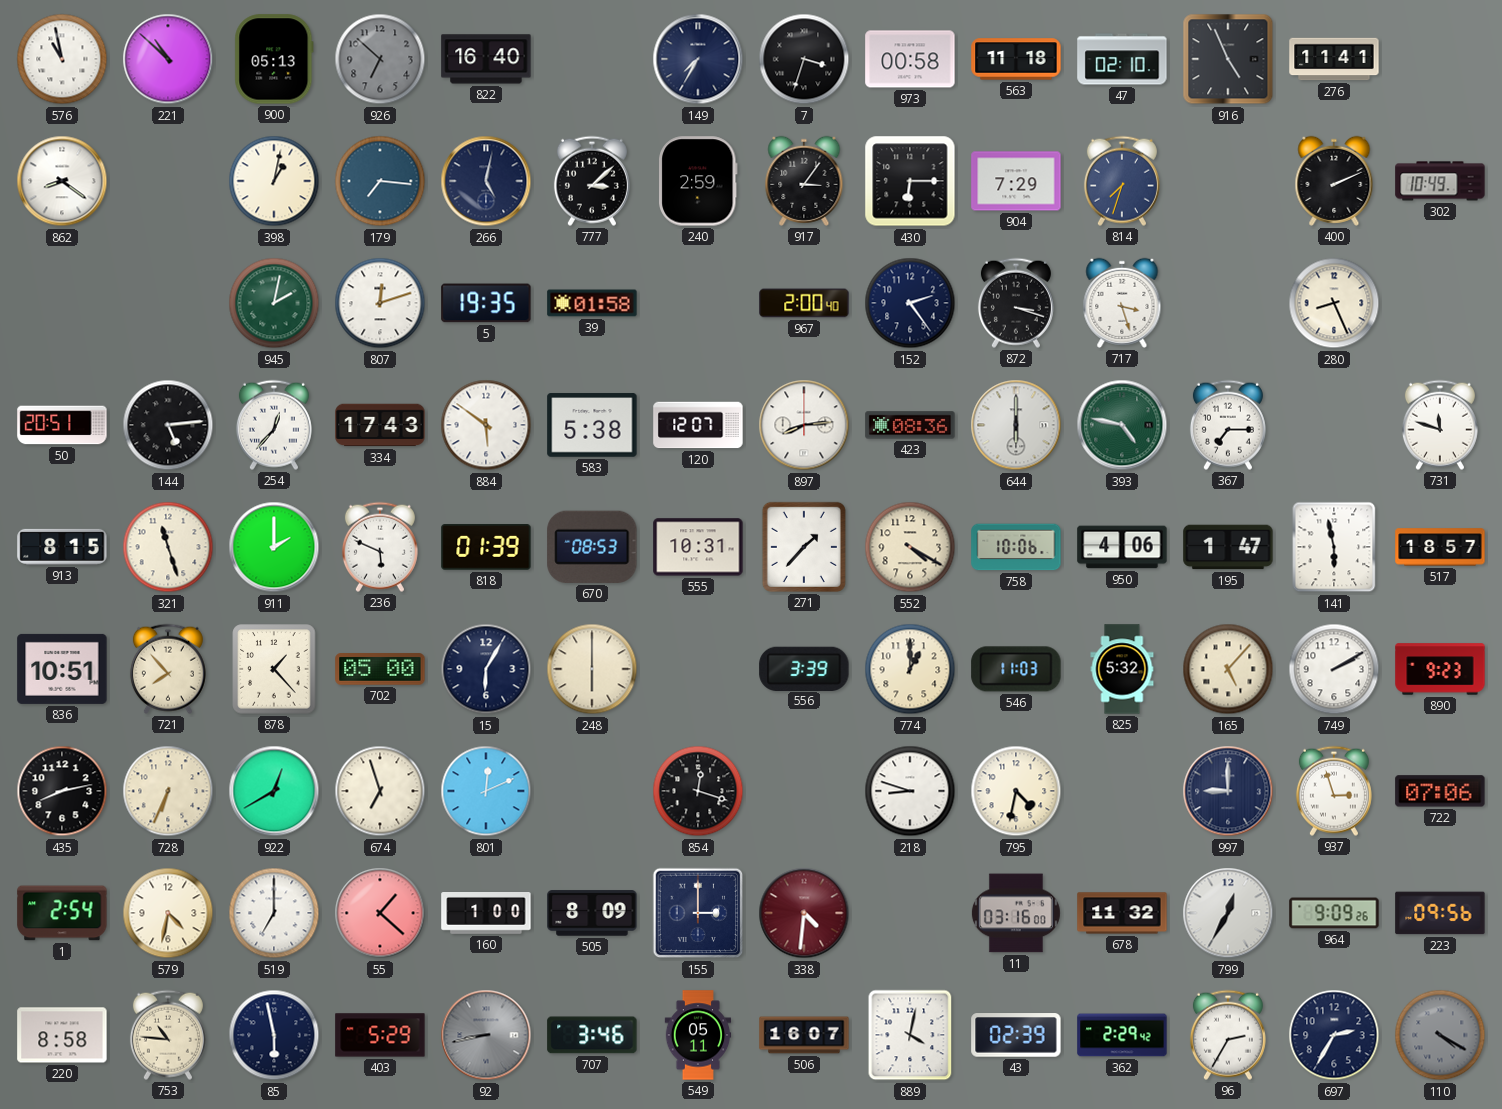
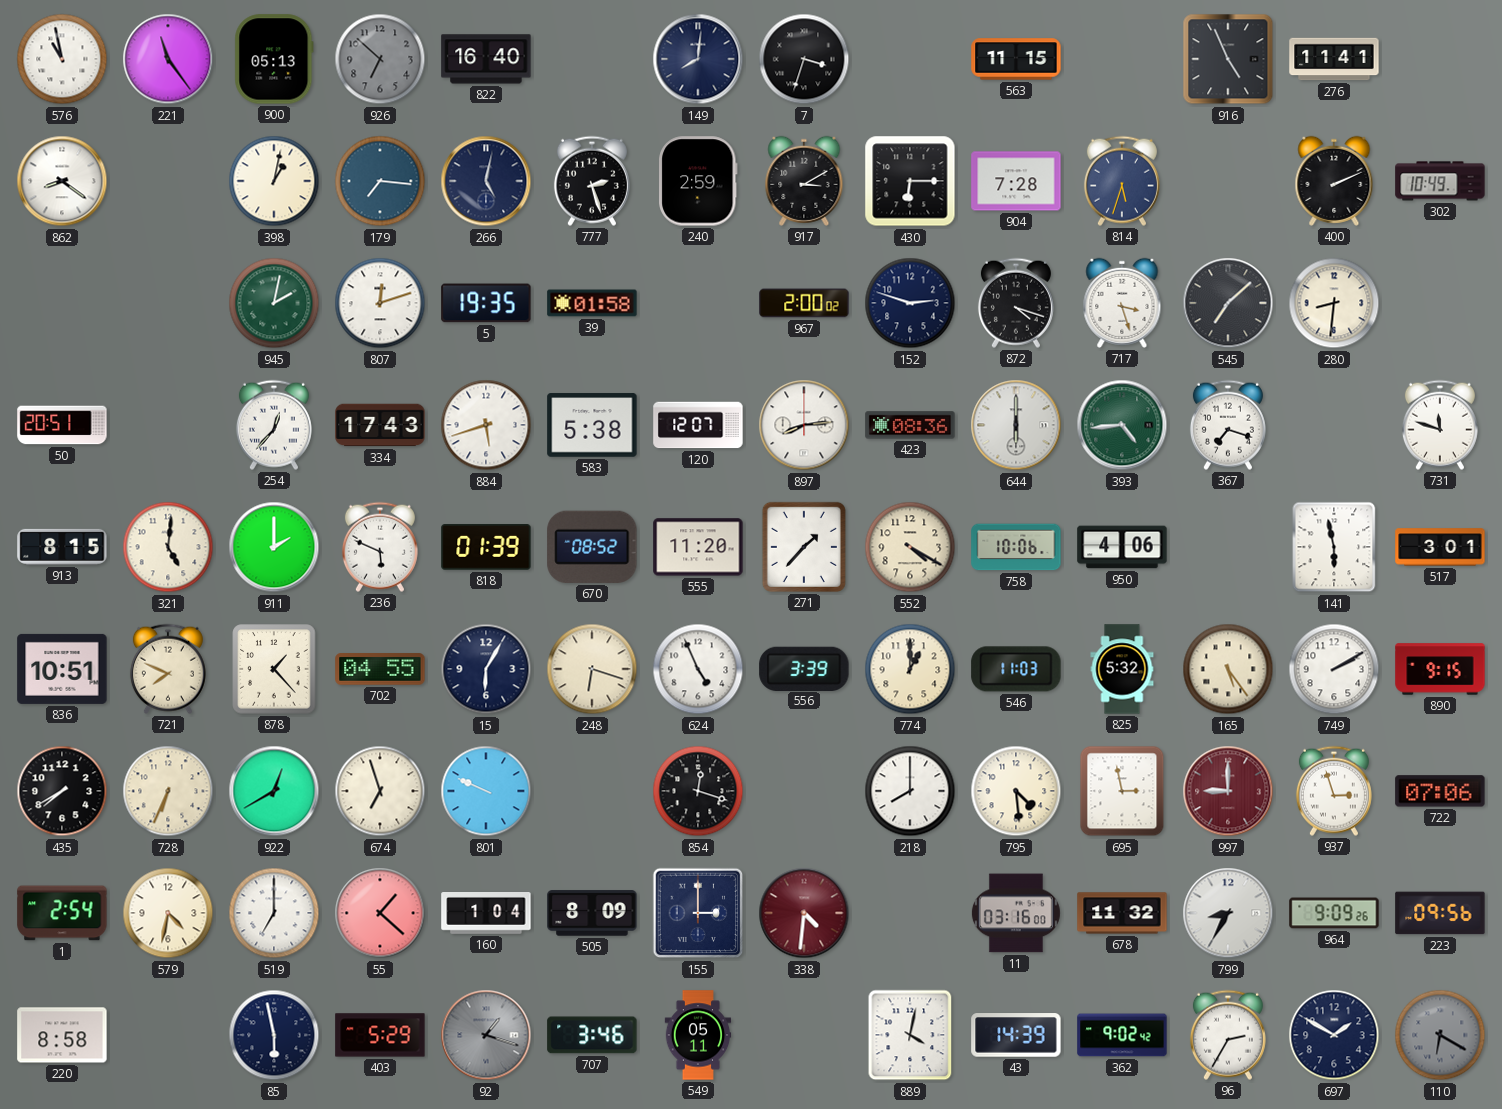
221: 10:52 -> 11:24
149: 7:35 -> 8:01
973: 00:58 -> none
563: 11:18 -> 11:15
47: 02:10 -> none
777: 3:08 -> 2:27
917: 3:06 -> 3:10
904: 7:29 -> 7:28
814: 7:33 -> 5:33
967: 2:00:40 -> 2:00:02
152: 2:24 -> 2:48
872: 3:18 -> 4:18
545: none -> 7:08
280: 8:26 -> 8:31
144: 5:14 -> none
884: 5:51 -> 5:42
393: 4:47 -> 4:44
367: 7:15 -> 7:18
321: 11:27 -> 5:01
670: 08:53 -> 08:52
555: 10:31 -> 11:20
195: 1:47 -> none
517: 18:57 -> 3:01
721: 7:53 -> 7:49
702: 05:00 -> 04:55
248: 6:00 -> 6:18
624: none -> 4:56
165: 5:07 -> 5:24
890: 9:23 -> 9:15
435: 8:13 -> 7:40
801: 12:11 -> 9:49
218: 8:48 -> 8:00
795: 4:32 -> 4:29
695: none -> 2:58
997 dial: navy -> burgundy
160: 1:00 -> 1:04
799: 12:35 -> 8:35
753: 10:46 -> none
92: 8:43 -> 1:18
506: 16:07 -> none
43: 02:39 -> 14:39
362: 2:29 -> 9:02
697: 2:35 -> 1:50
110: 4:20 -> 6:20
